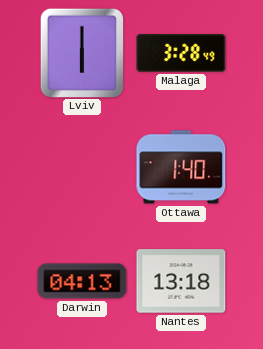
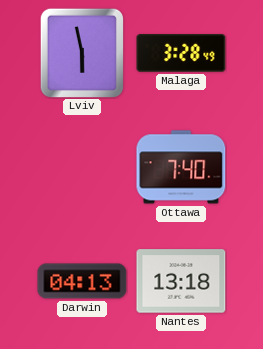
Lviv: 6:00 -> 5:58
Ottawa: 1:40 -> 7:40
